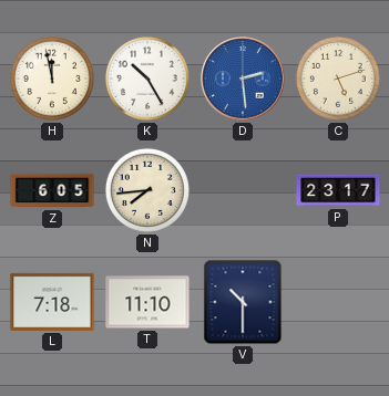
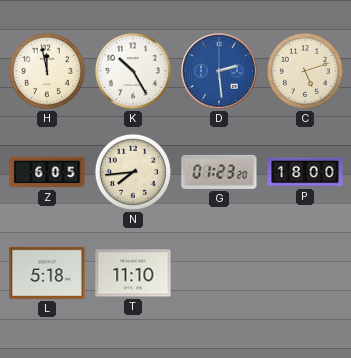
G: none -> 01:23
P: 23:17 -> 18:00
L: 7:18 -> 5:18
V: 10:30 -> none
